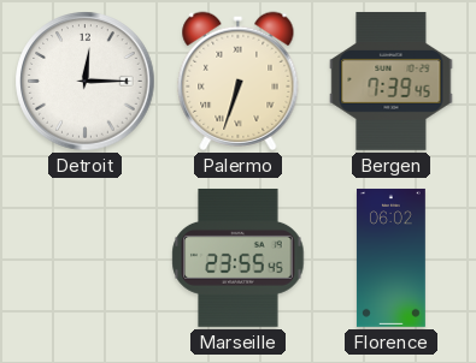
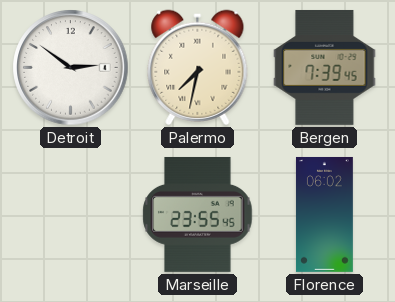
Detroit: 12:15 -> 2:51
Palermo: 6:33 -> 7:32
